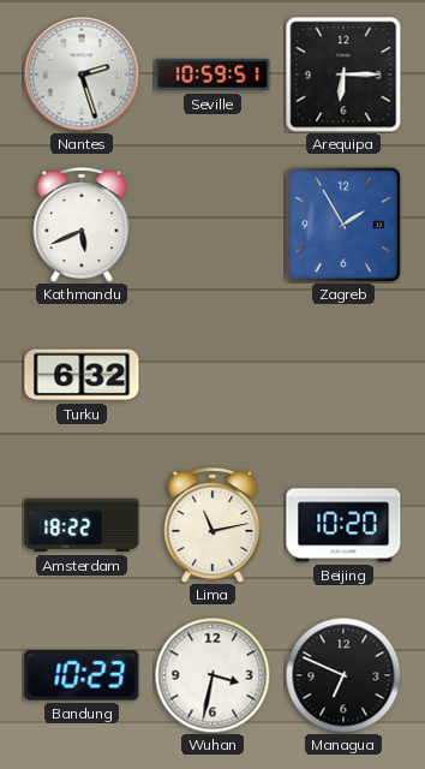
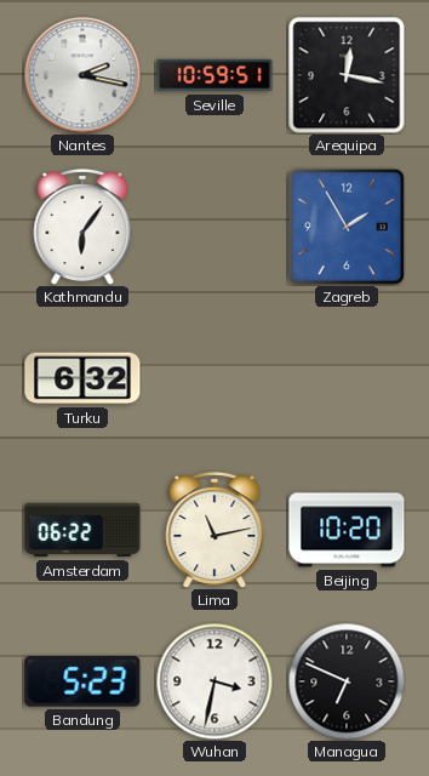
Nantes: 2:27 -> 2:17
Arequipa: 6:15 -> 12:17
Kathmandu: 5:41 -> 6:06
Amsterdam: 18:22 -> 06:22
Bandung: 10:23 -> 5:23
